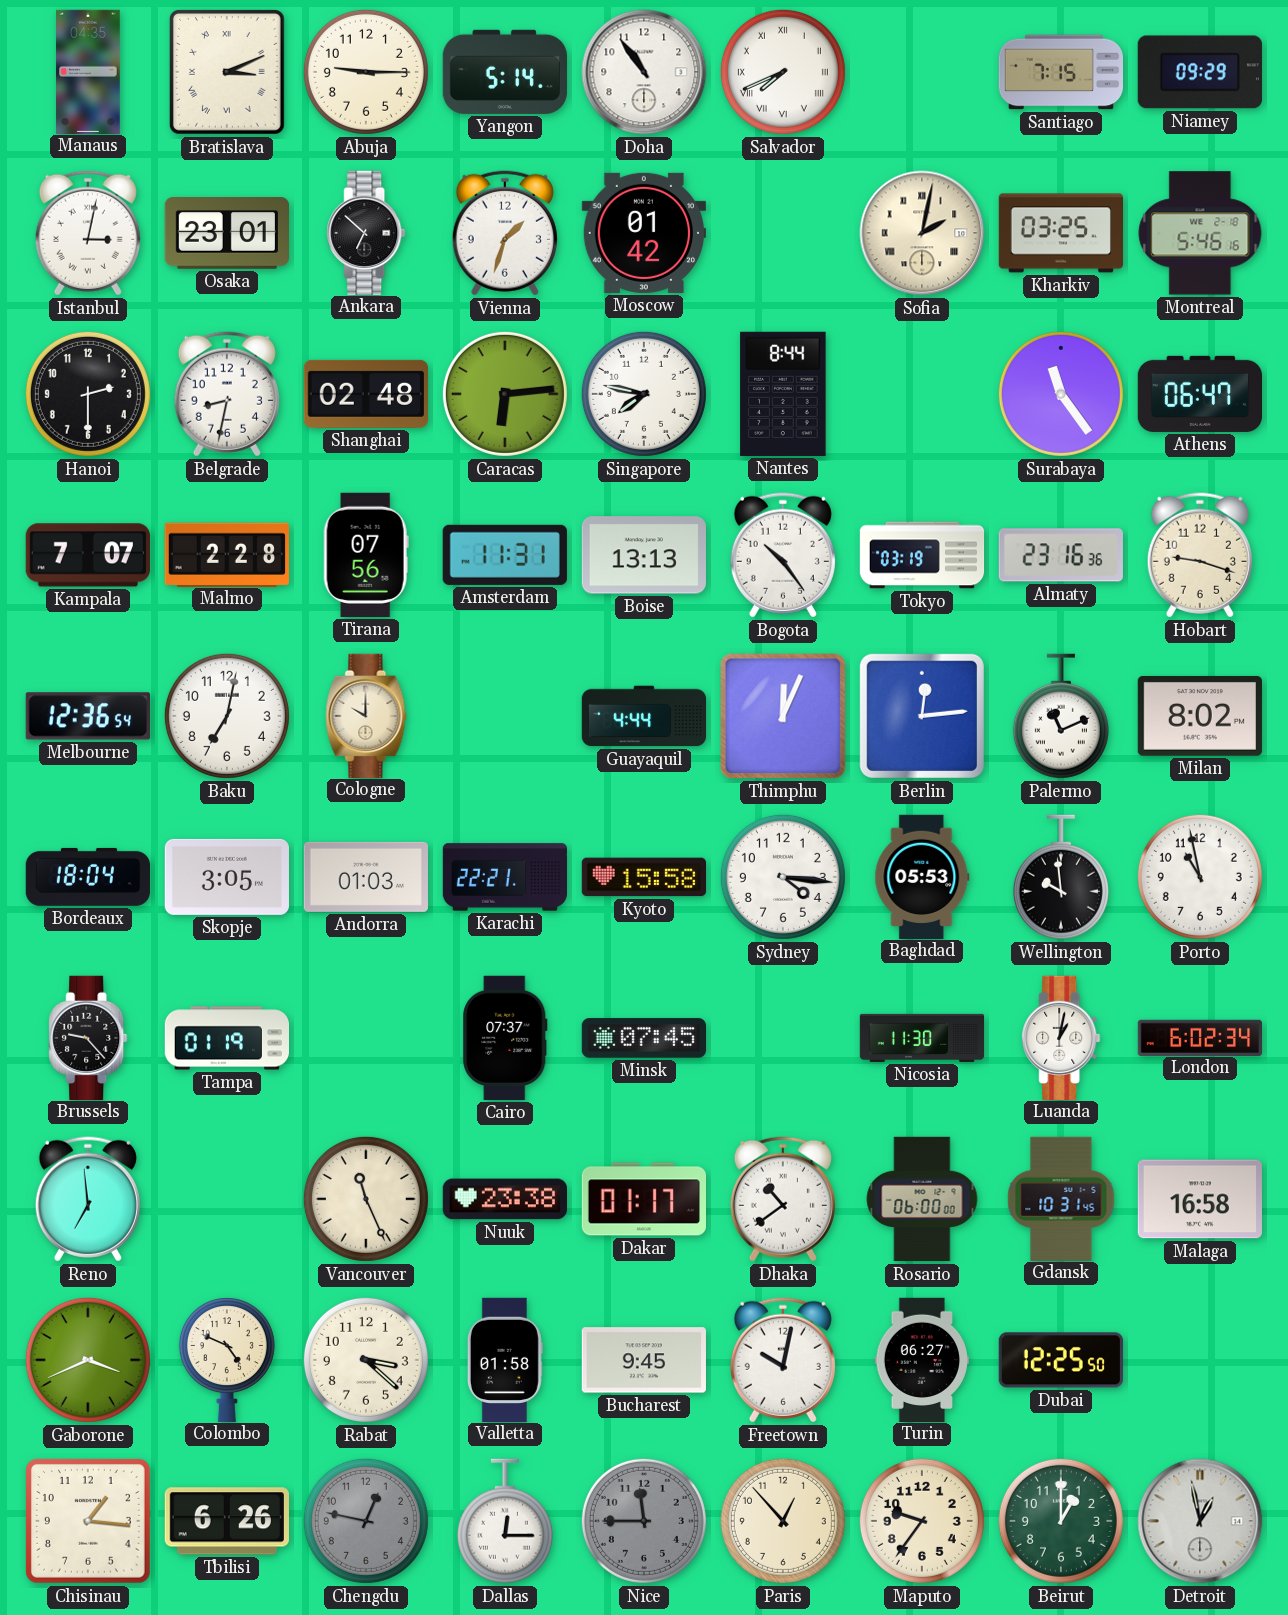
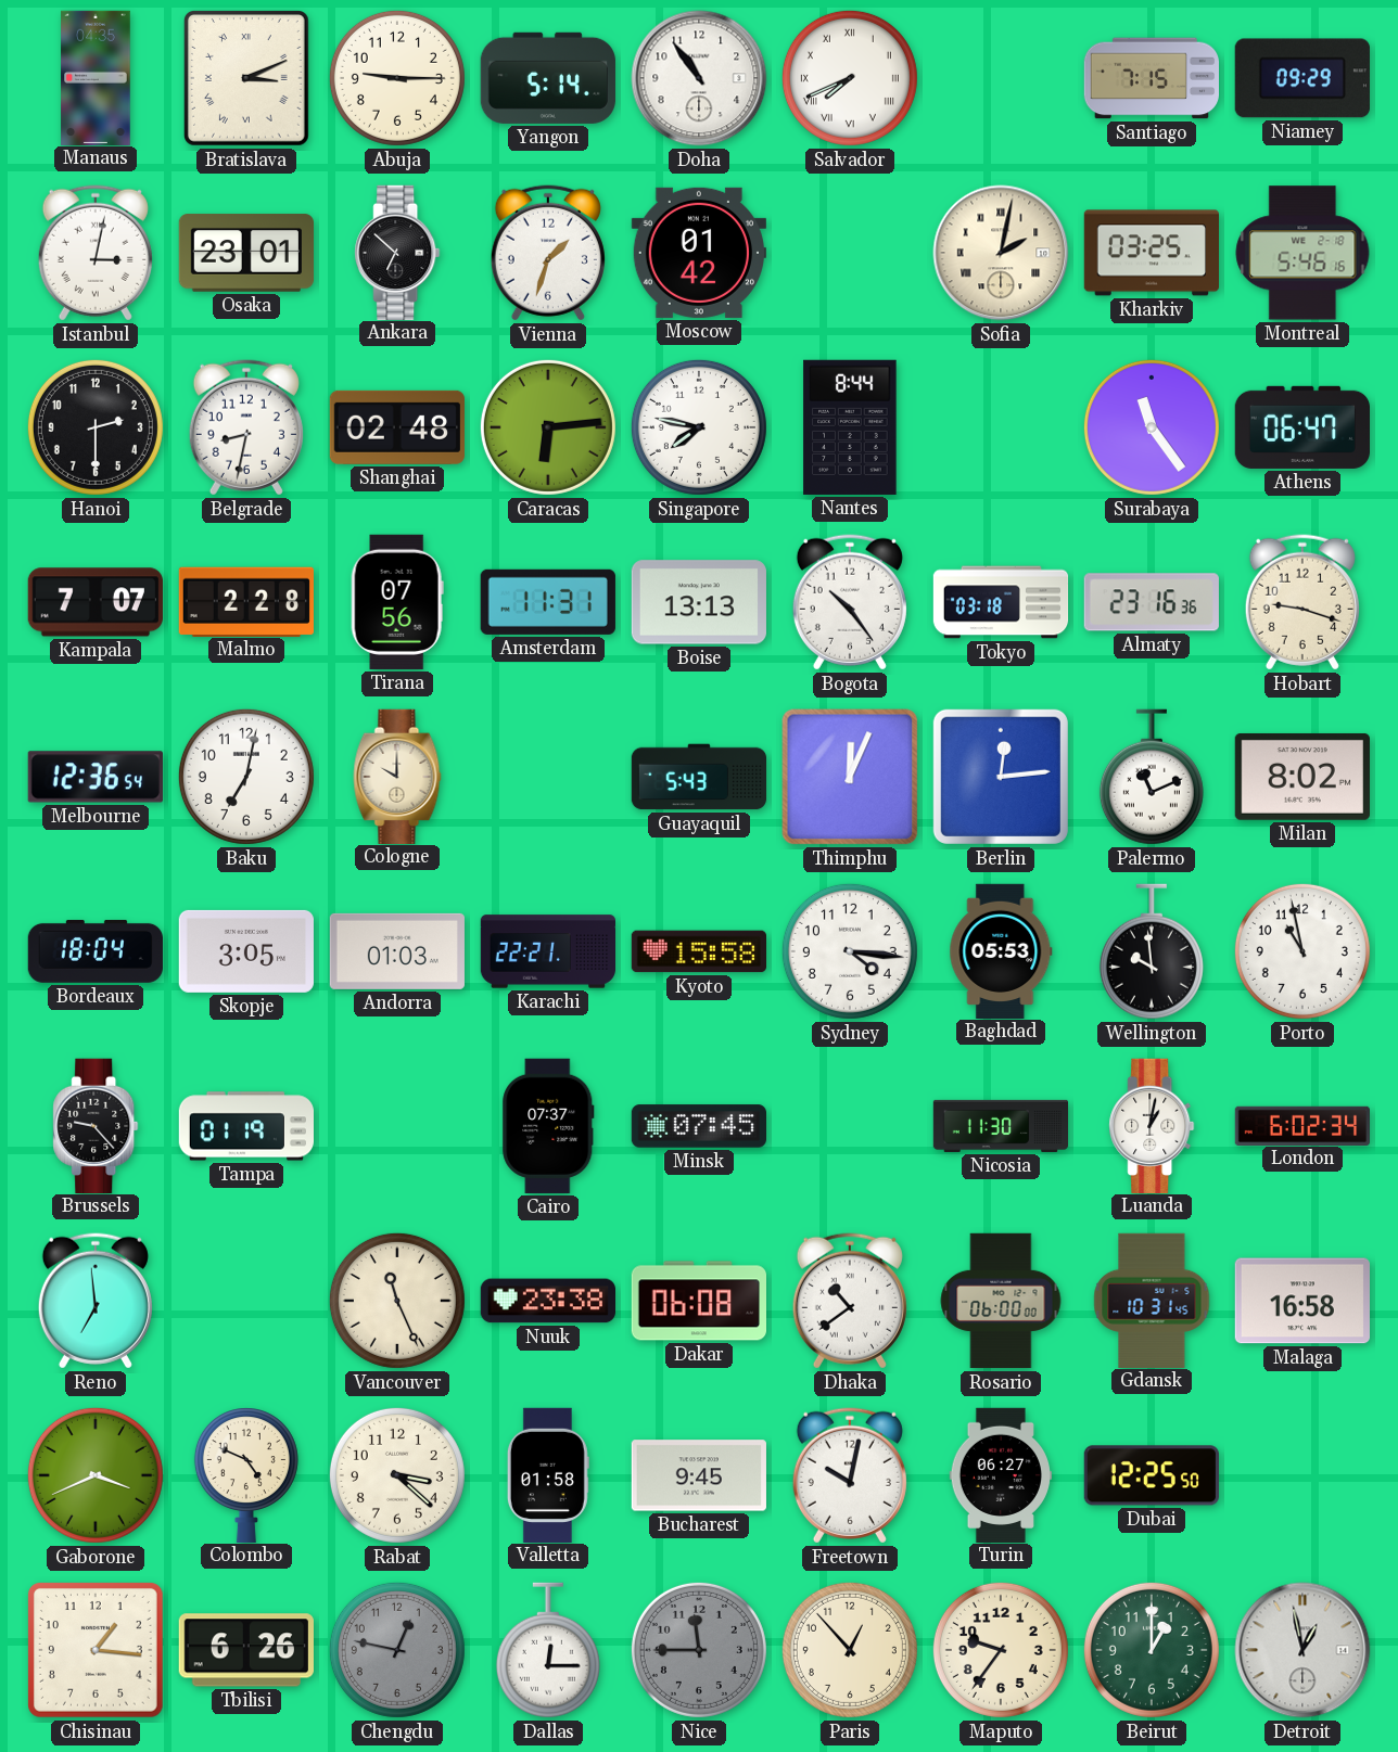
Tokyo: 03:19 -> 03:18
Guayaquil: 4:44 -> 5:43
Dakar: 01:17 -> 06:08
